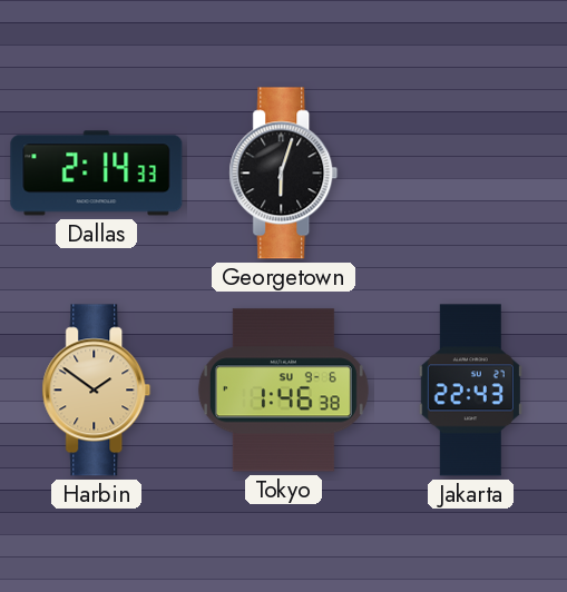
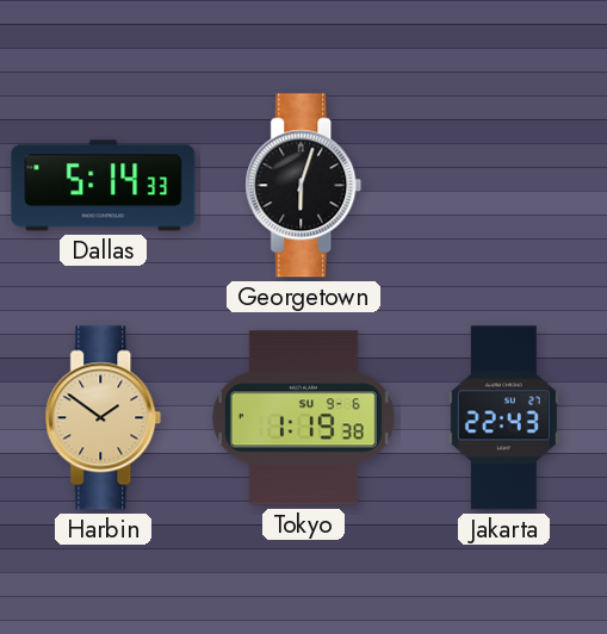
Dallas: 2:14 -> 5:14
Tokyo: 1:46 -> 1:19
